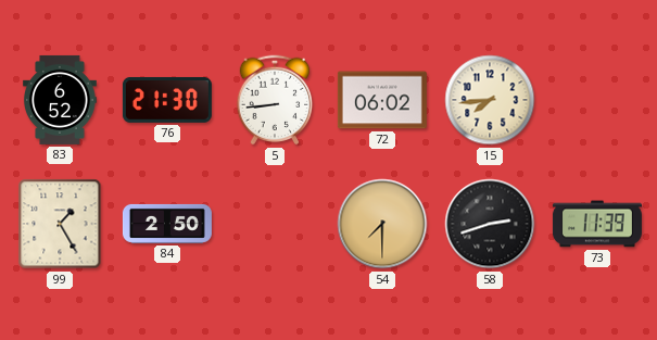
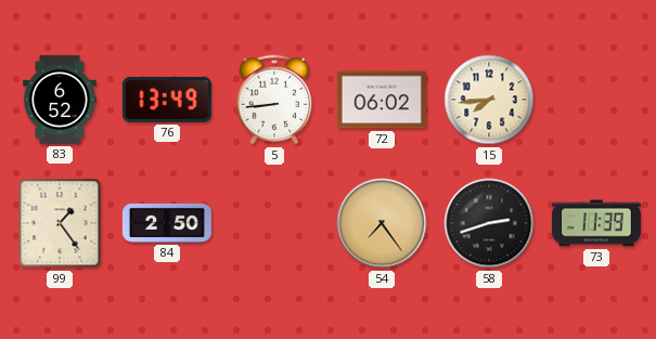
76: 21:30 -> 13:49
99: 1:25 -> 1:24
54: 7:30 -> 7:24
